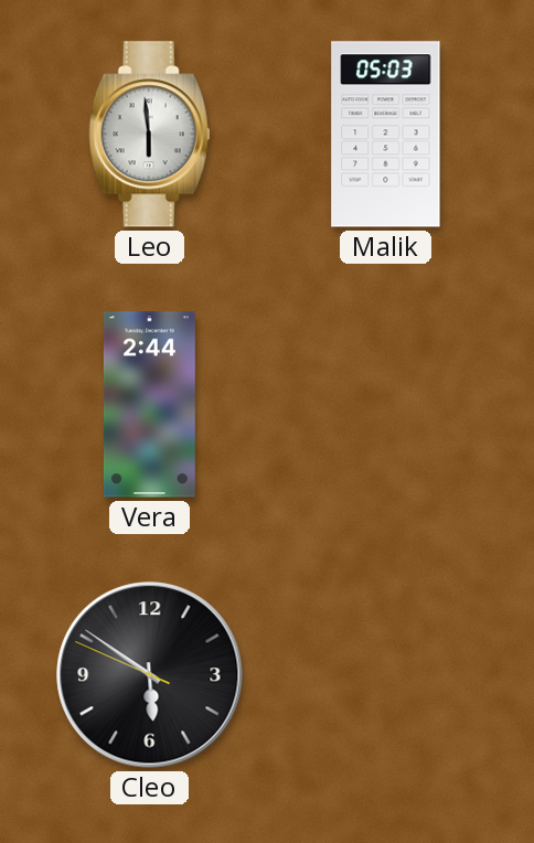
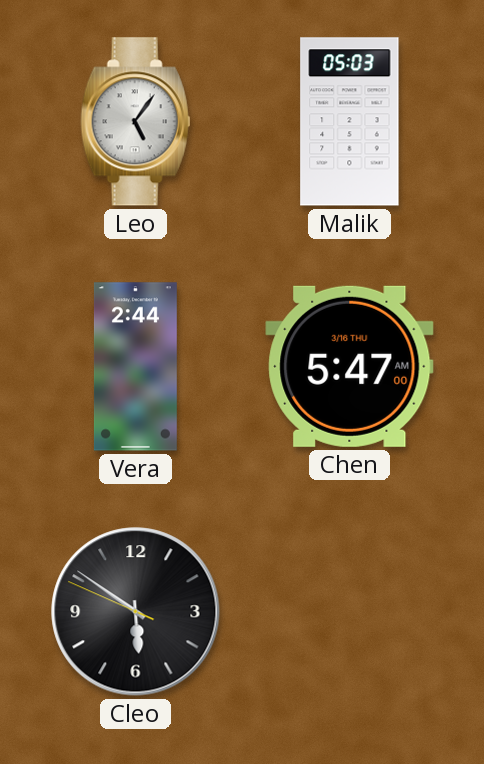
Leo: 5:59 -> 5:06
Chen: none -> 5:47
